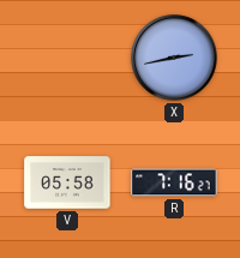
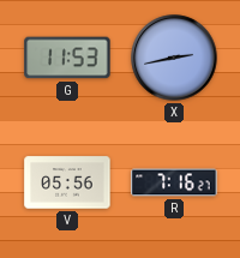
G: none -> 11:53
V: 05:58 -> 05:56
